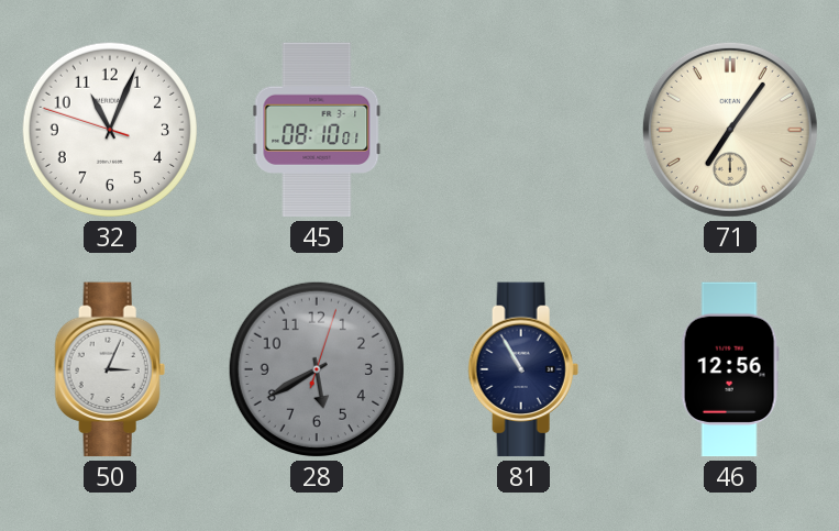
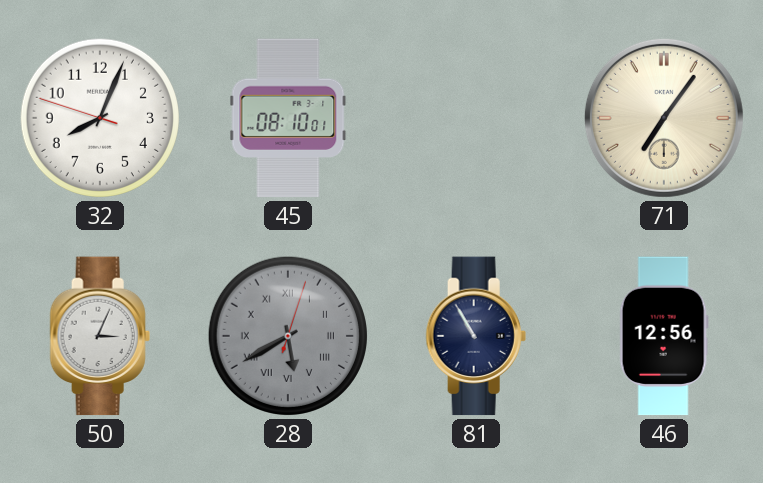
32: 11:03 -> 8:03
28 numerals: Arabic -> Roman
